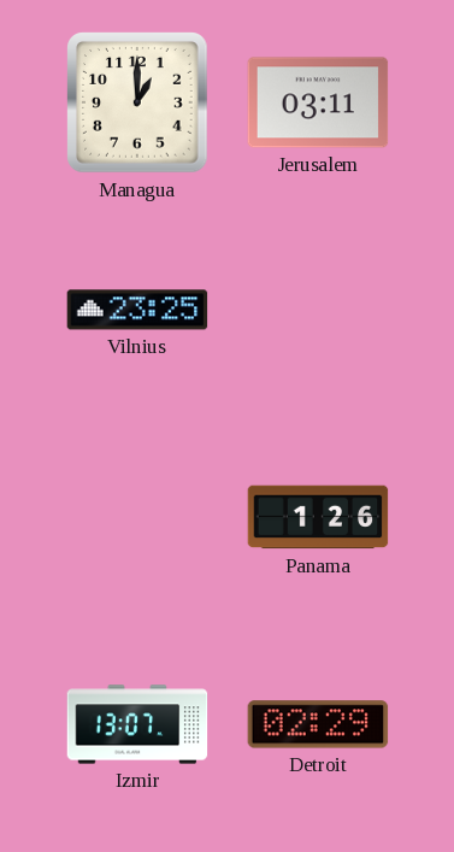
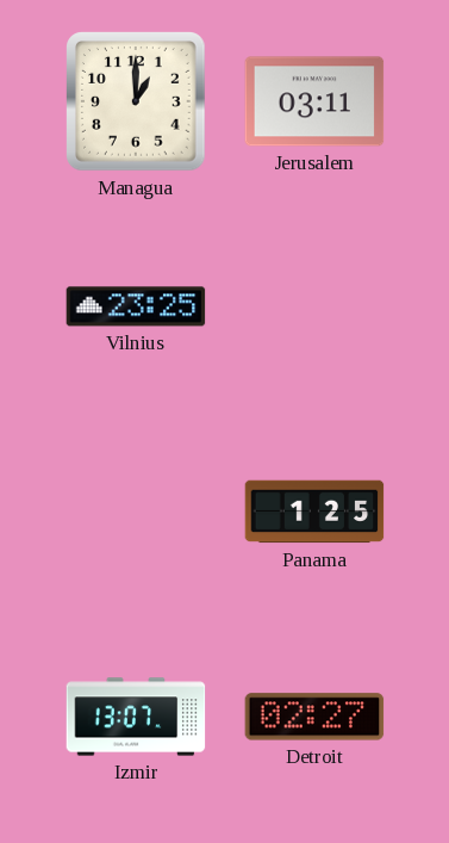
Panama: 1:26 -> 1:25
Detroit: 02:29 -> 02:27
